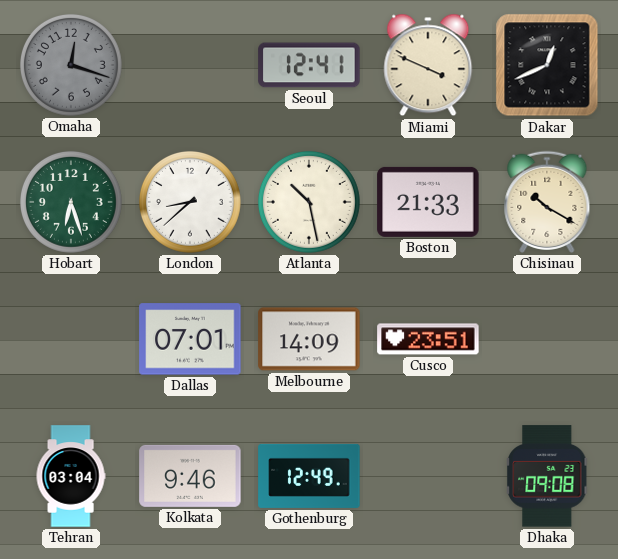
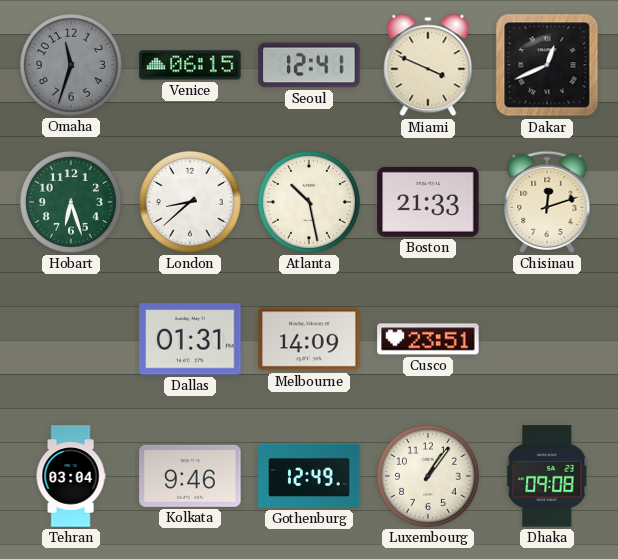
Omaha: 12:18 -> 11:33
Venice: none -> 06:15
Chisinau: 10:20 -> 12:12
Dallas: 07:01 -> 01:31
Luxembourg: none -> 1:06
